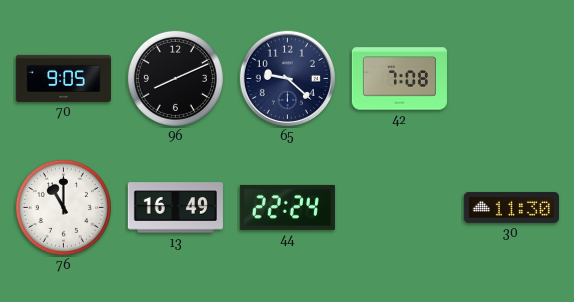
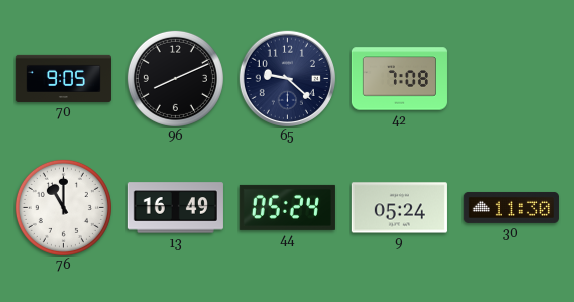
44: 22:24 -> 05:24
9: none -> 05:24
